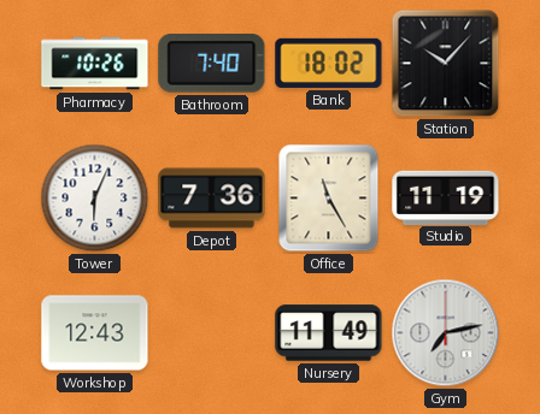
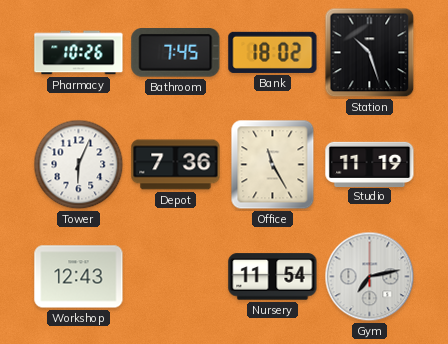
Bathroom: 7:40 -> 7:45
Station: 10:07 -> 10:27
Nursery: 11:49 -> 11:54
